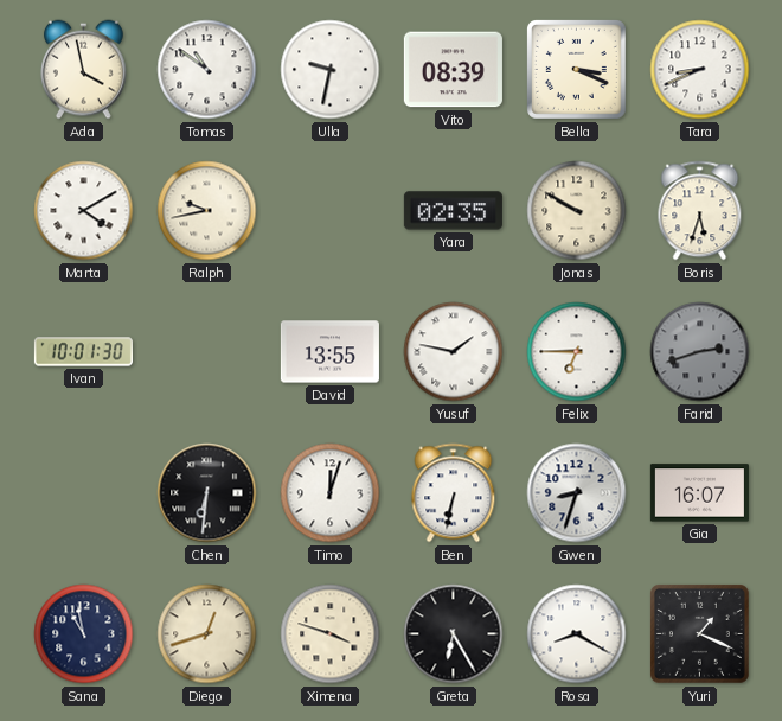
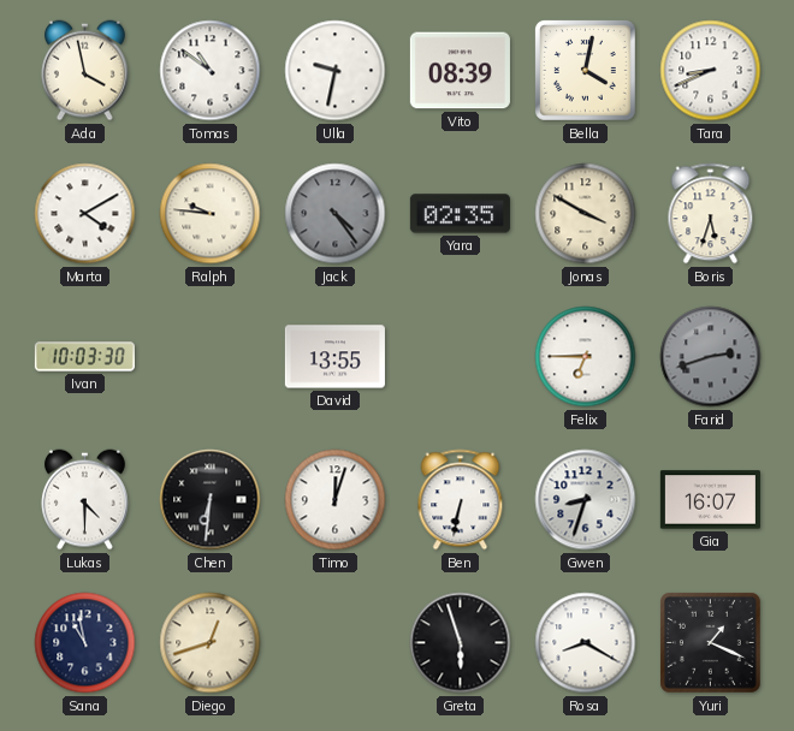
Bella: 3:19 -> 4:02
Ralph: 9:43 -> 9:46
Jack: none -> 4:24
Jonas: 9:50 -> 3:50
Ivan: 10:01 -> 10:03
Yusuf: 1:47 -> none
Lukas: none -> 4:30
Ximena: 3:48 -> none
Greta: 6:25 -> 5:57
